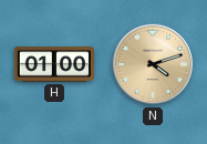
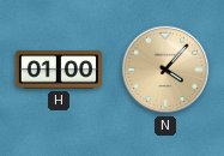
N: 4:12 -> 4:07
